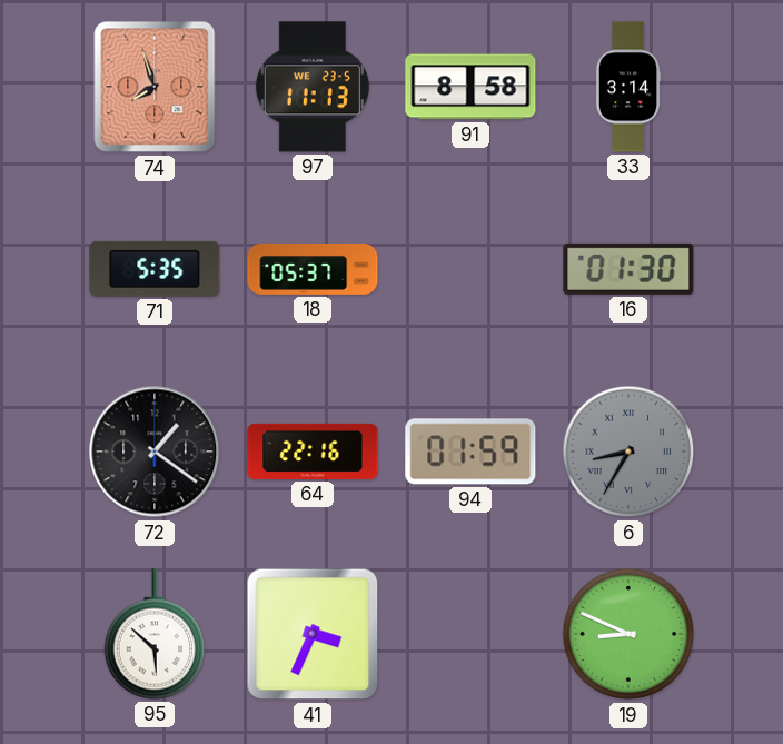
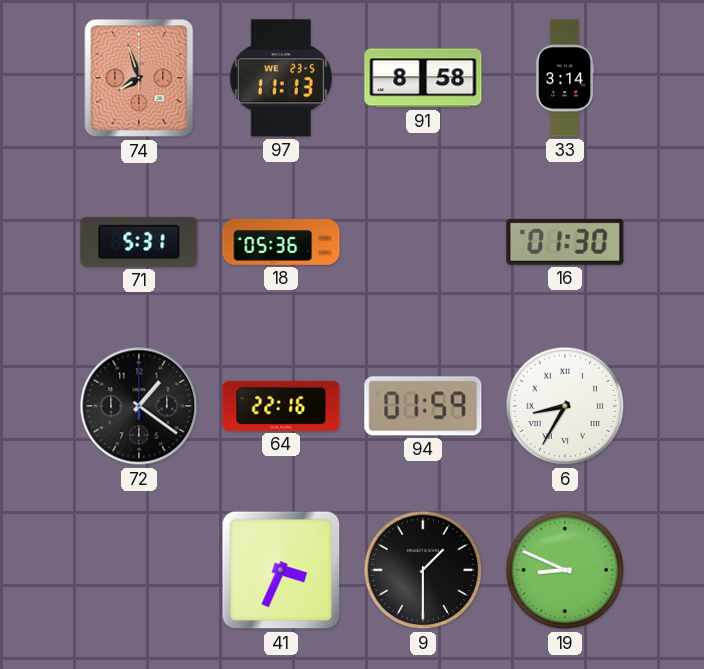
71: 5:35 -> 5:31
18: 05:37 -> 05:36
6 dial: grey -> white
95: 5:52 -> none
9: none -> 1:30
